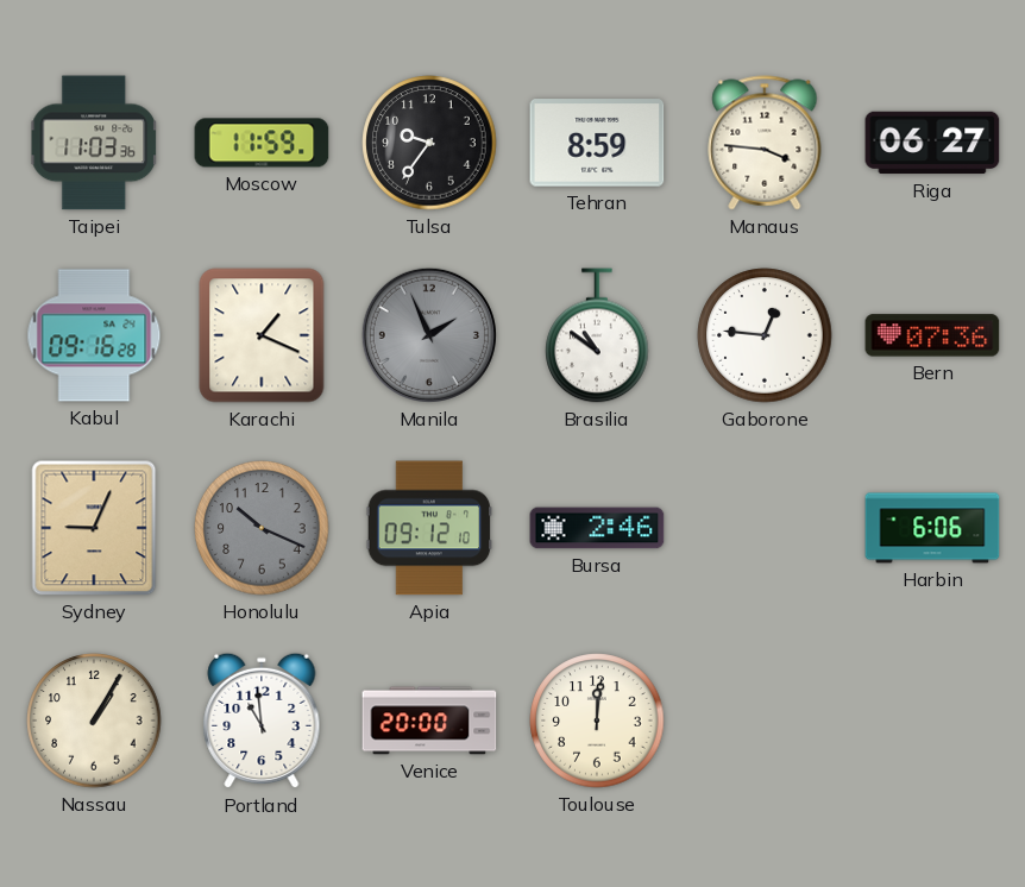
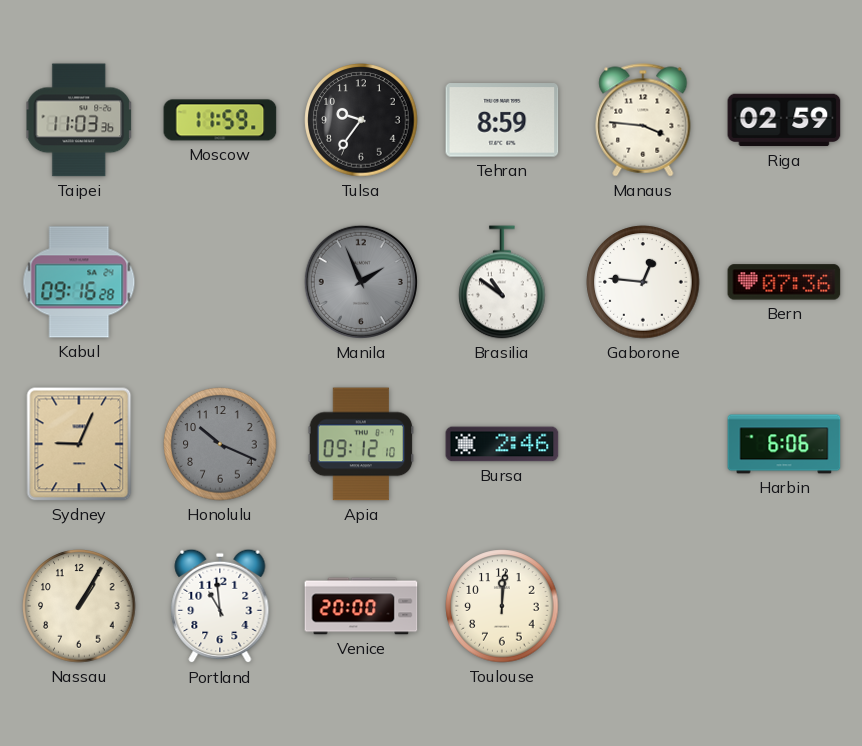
Riga: 06:27 -> 02:59
Karachi: 1:19 -> none
